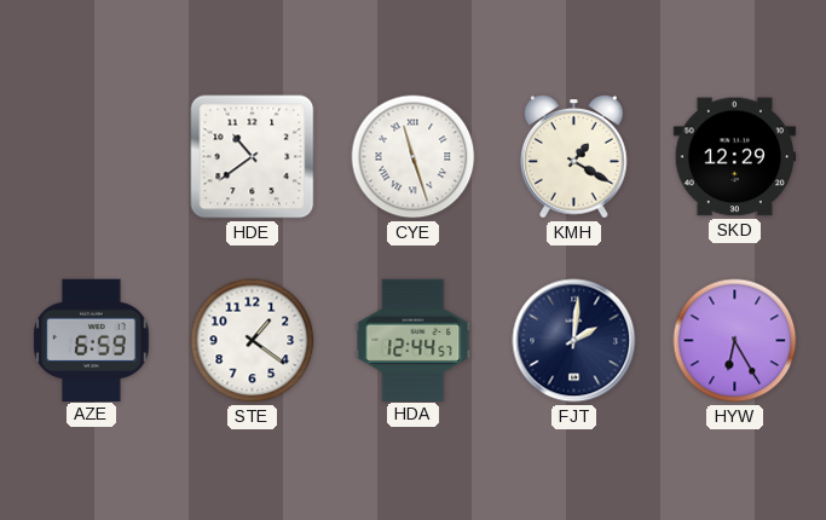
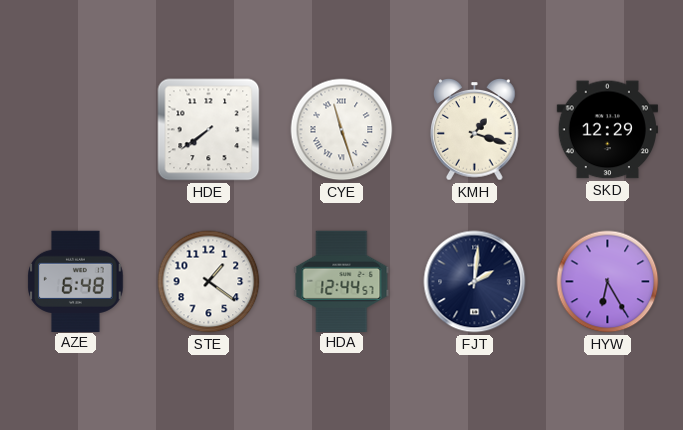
HDE: 10:39 -> 7:39
KMH: 1:20 -> 1:18
AZE: 6:59 -> 6:48
